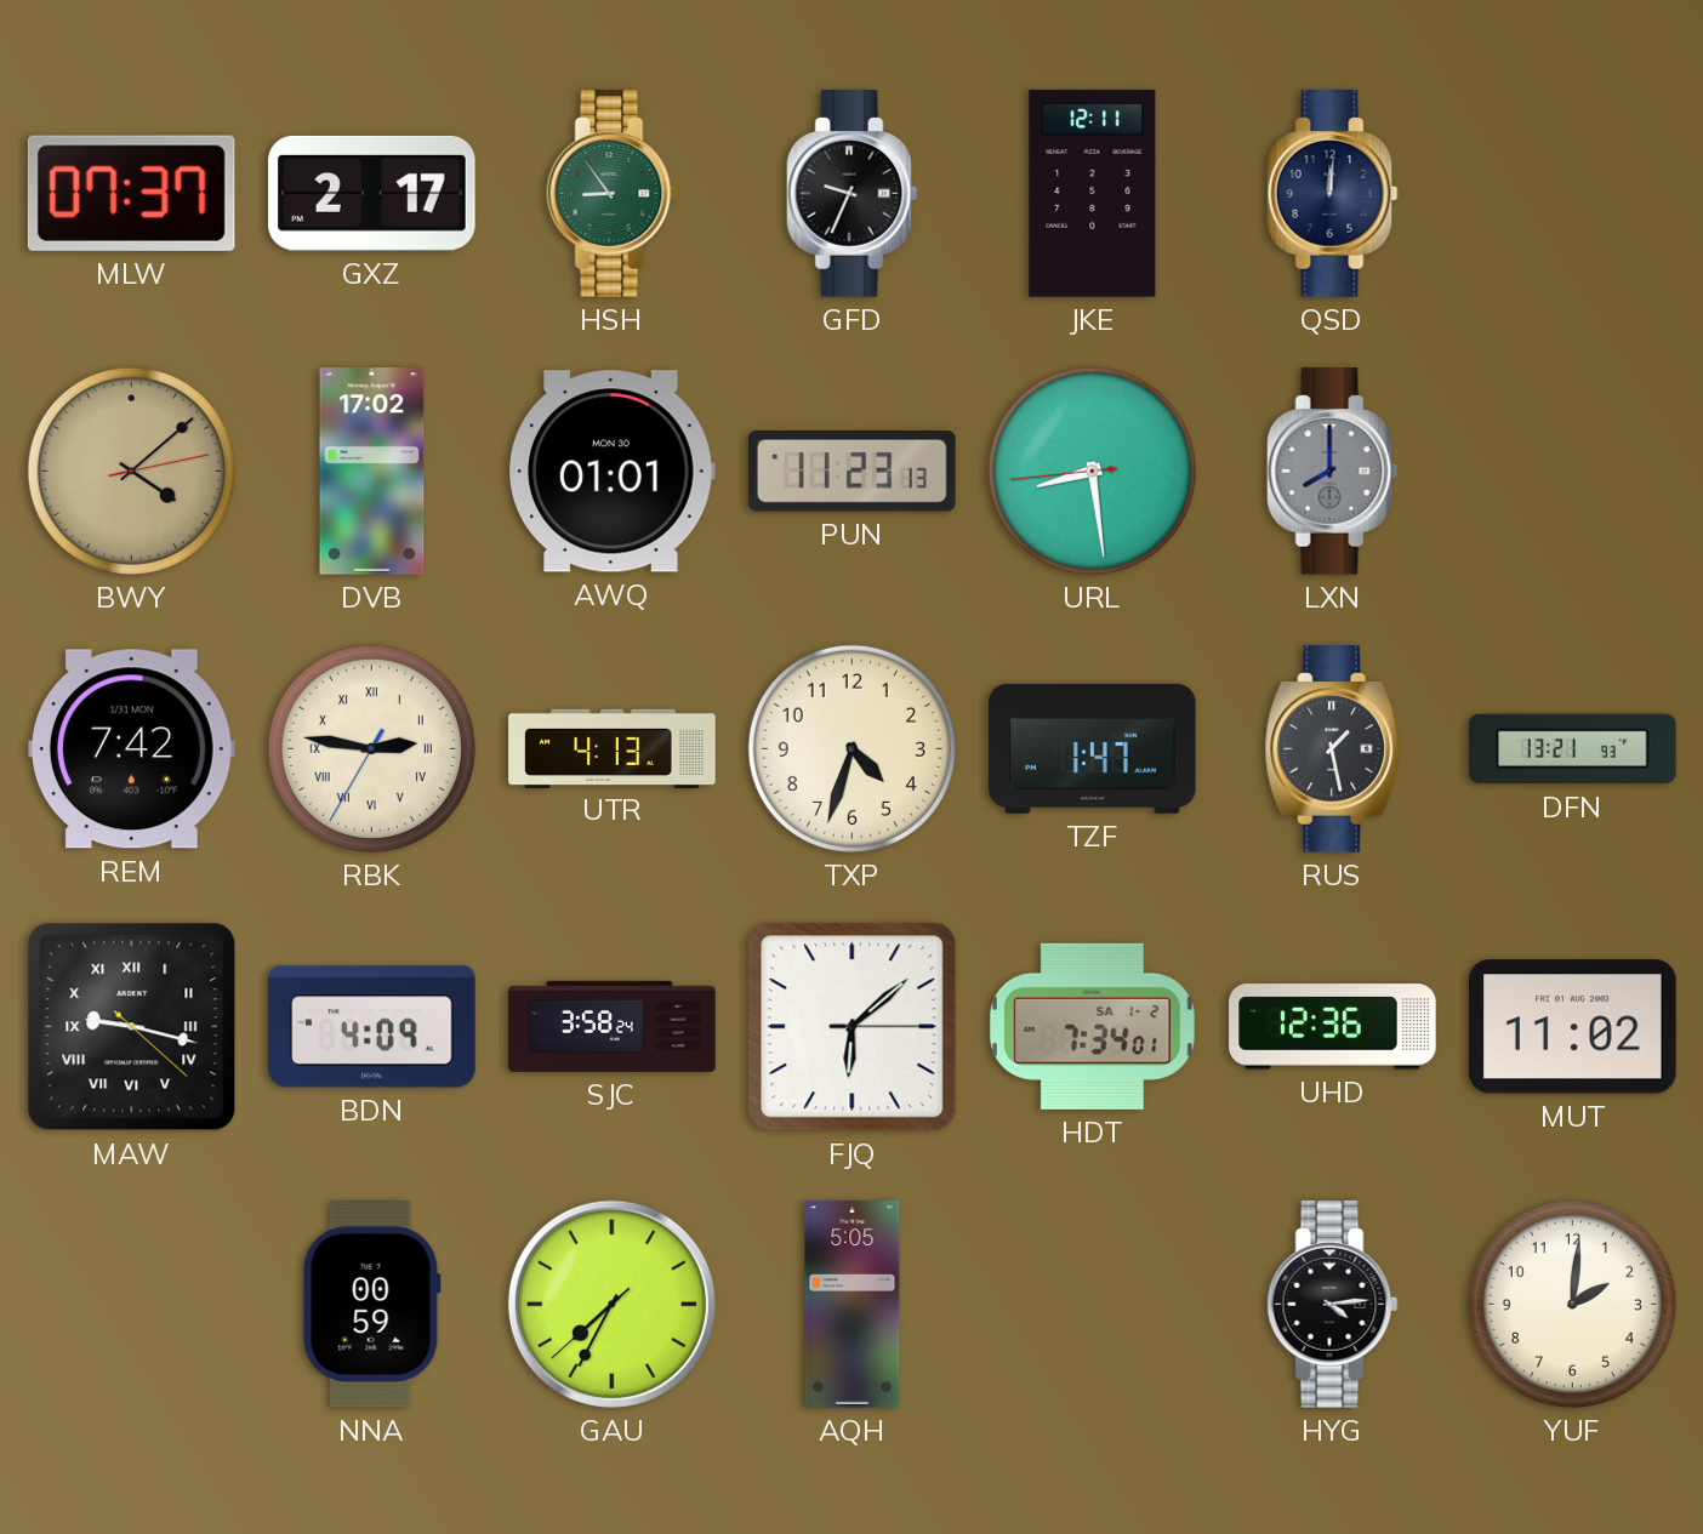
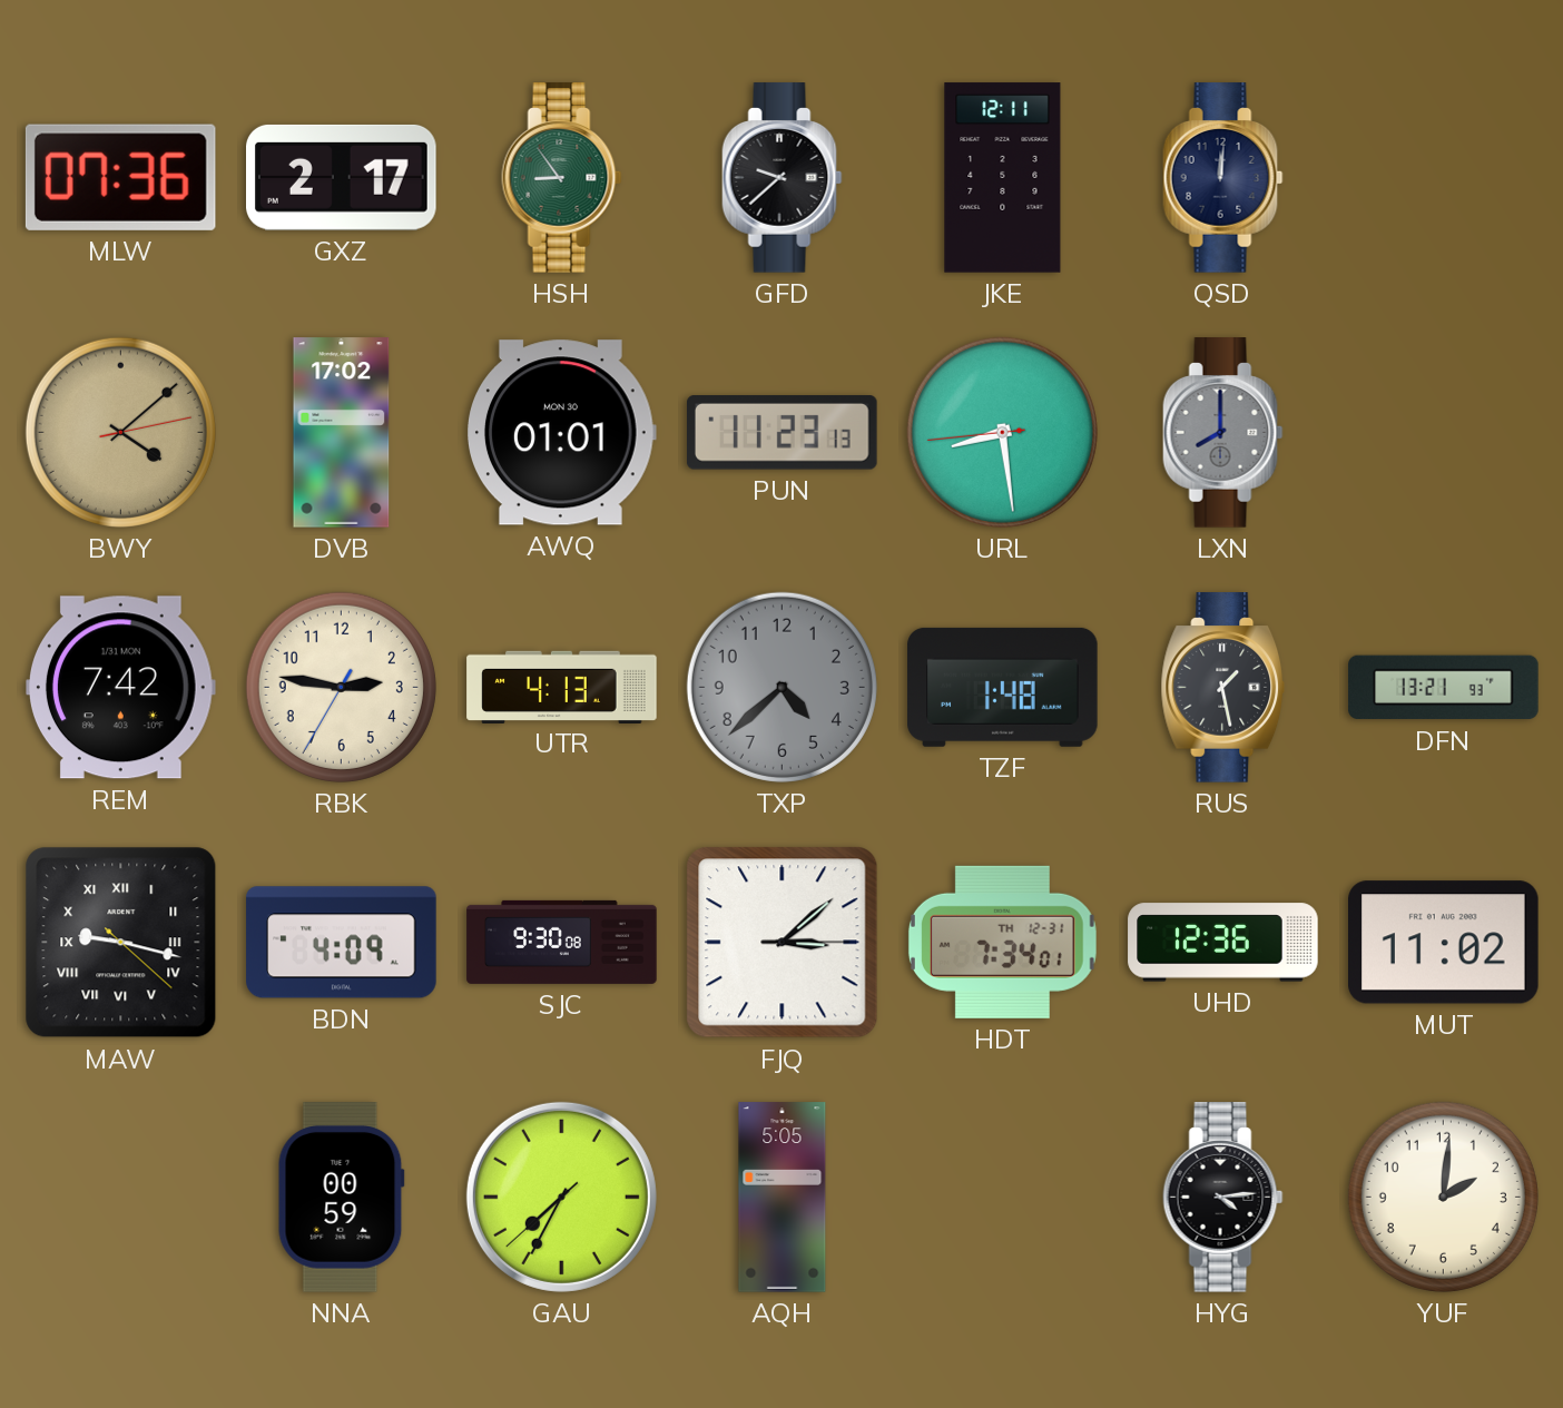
MLW: 07:37 -> 07:36
GFD: 9:34 -> 9:38
RBK numerals: Roman -> Arabic
TXP: 4:33 -> 4:38
TXP dial: cream -> grey
TZF: 1:47 -> 1:48
SJC: 3:58 -> 9:30
FJQ: 6:08 -> 3:08
HDT date: SA 1-2 -> TH 12-31
